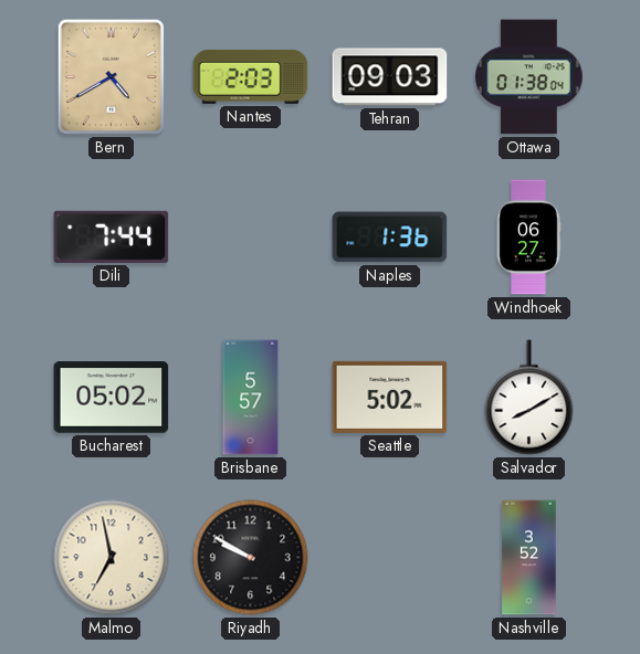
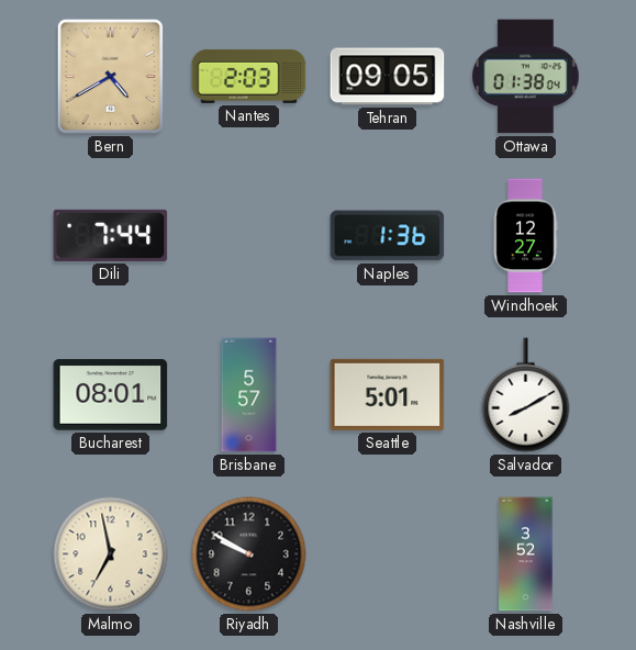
Tehran: 09:03 -> 09:05
Windhoek: 06:27 -> 12:27
Bucharest: 05:02 -> 08:01
Seattle: 5:02 -> 5:01
